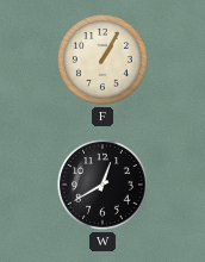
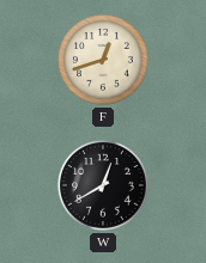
F: 1:05 -> 12:42
